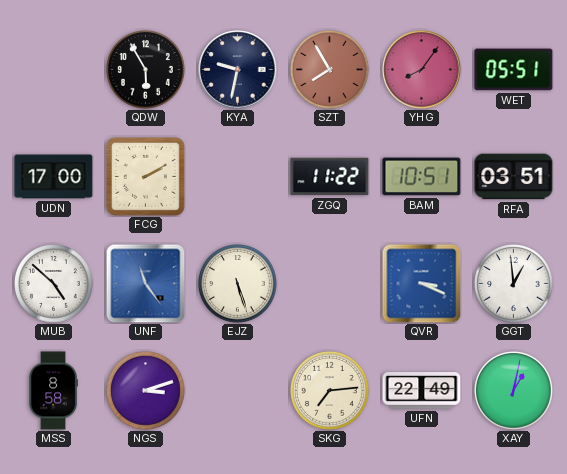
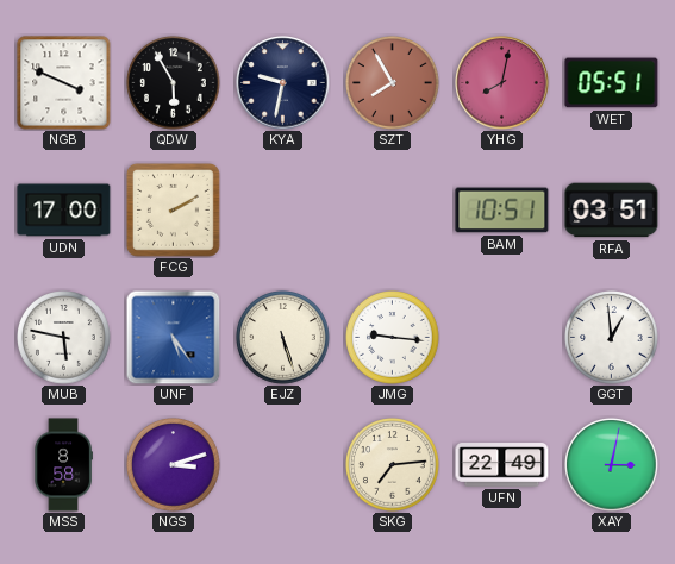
NGB: none -> 3:49
YHG: 8:06 -> 8:02
ZGQ: 11:22 -> none
MUB: 4:52 -> 5:47
UNF: 11:24 -> 5:24
JMG: none -> 9:16
QVR: 3:19 -> none
XAY: 1:02 -> 3:02
